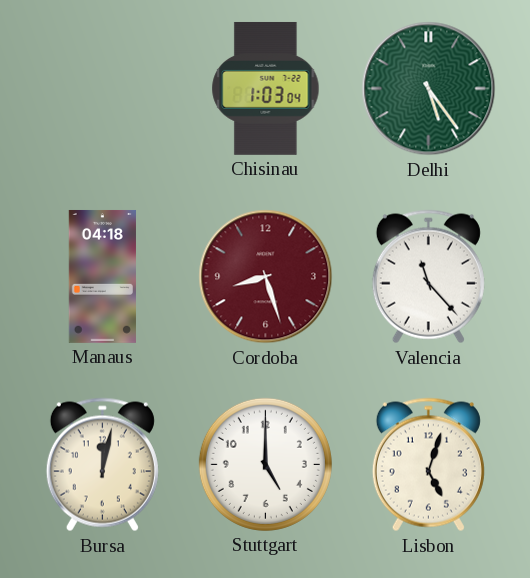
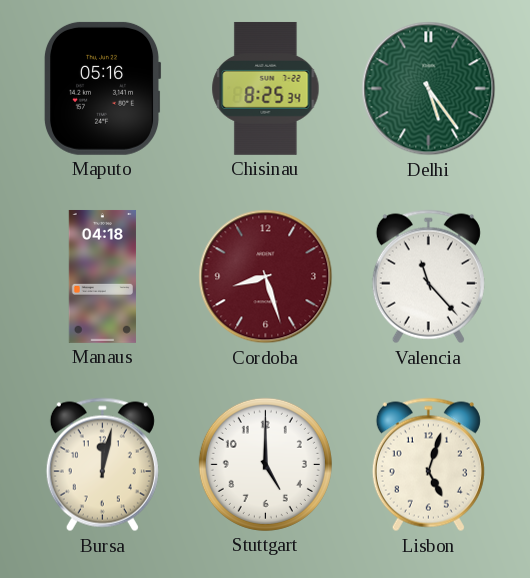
Maputo: none -> 05:16
Chisinau: 1:03 -> 8:25
